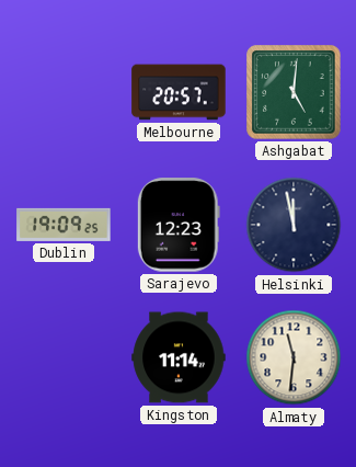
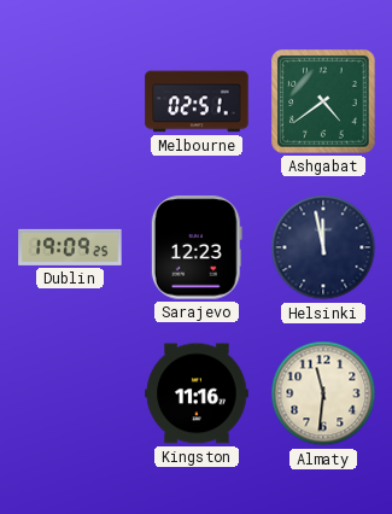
Melbourne: 20:57 -> 02:51
Ashgabat: 5:01 -> 4:39
Kingston: 11:14 -> 11:16
